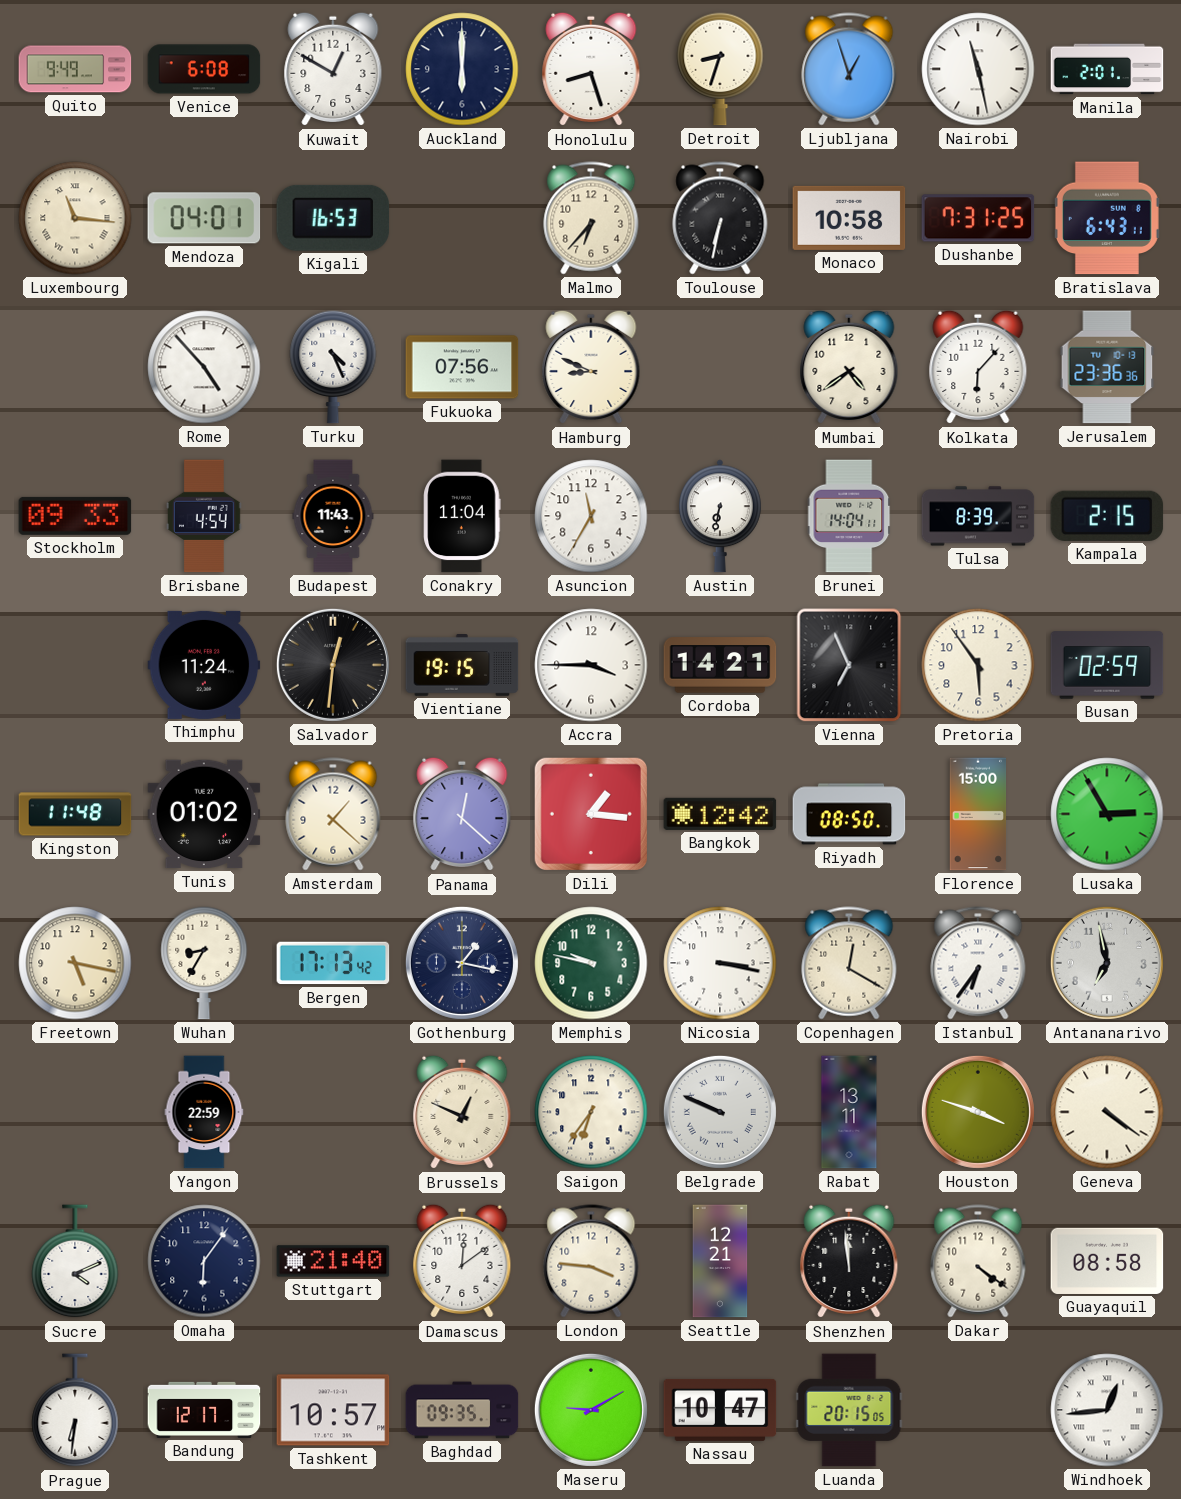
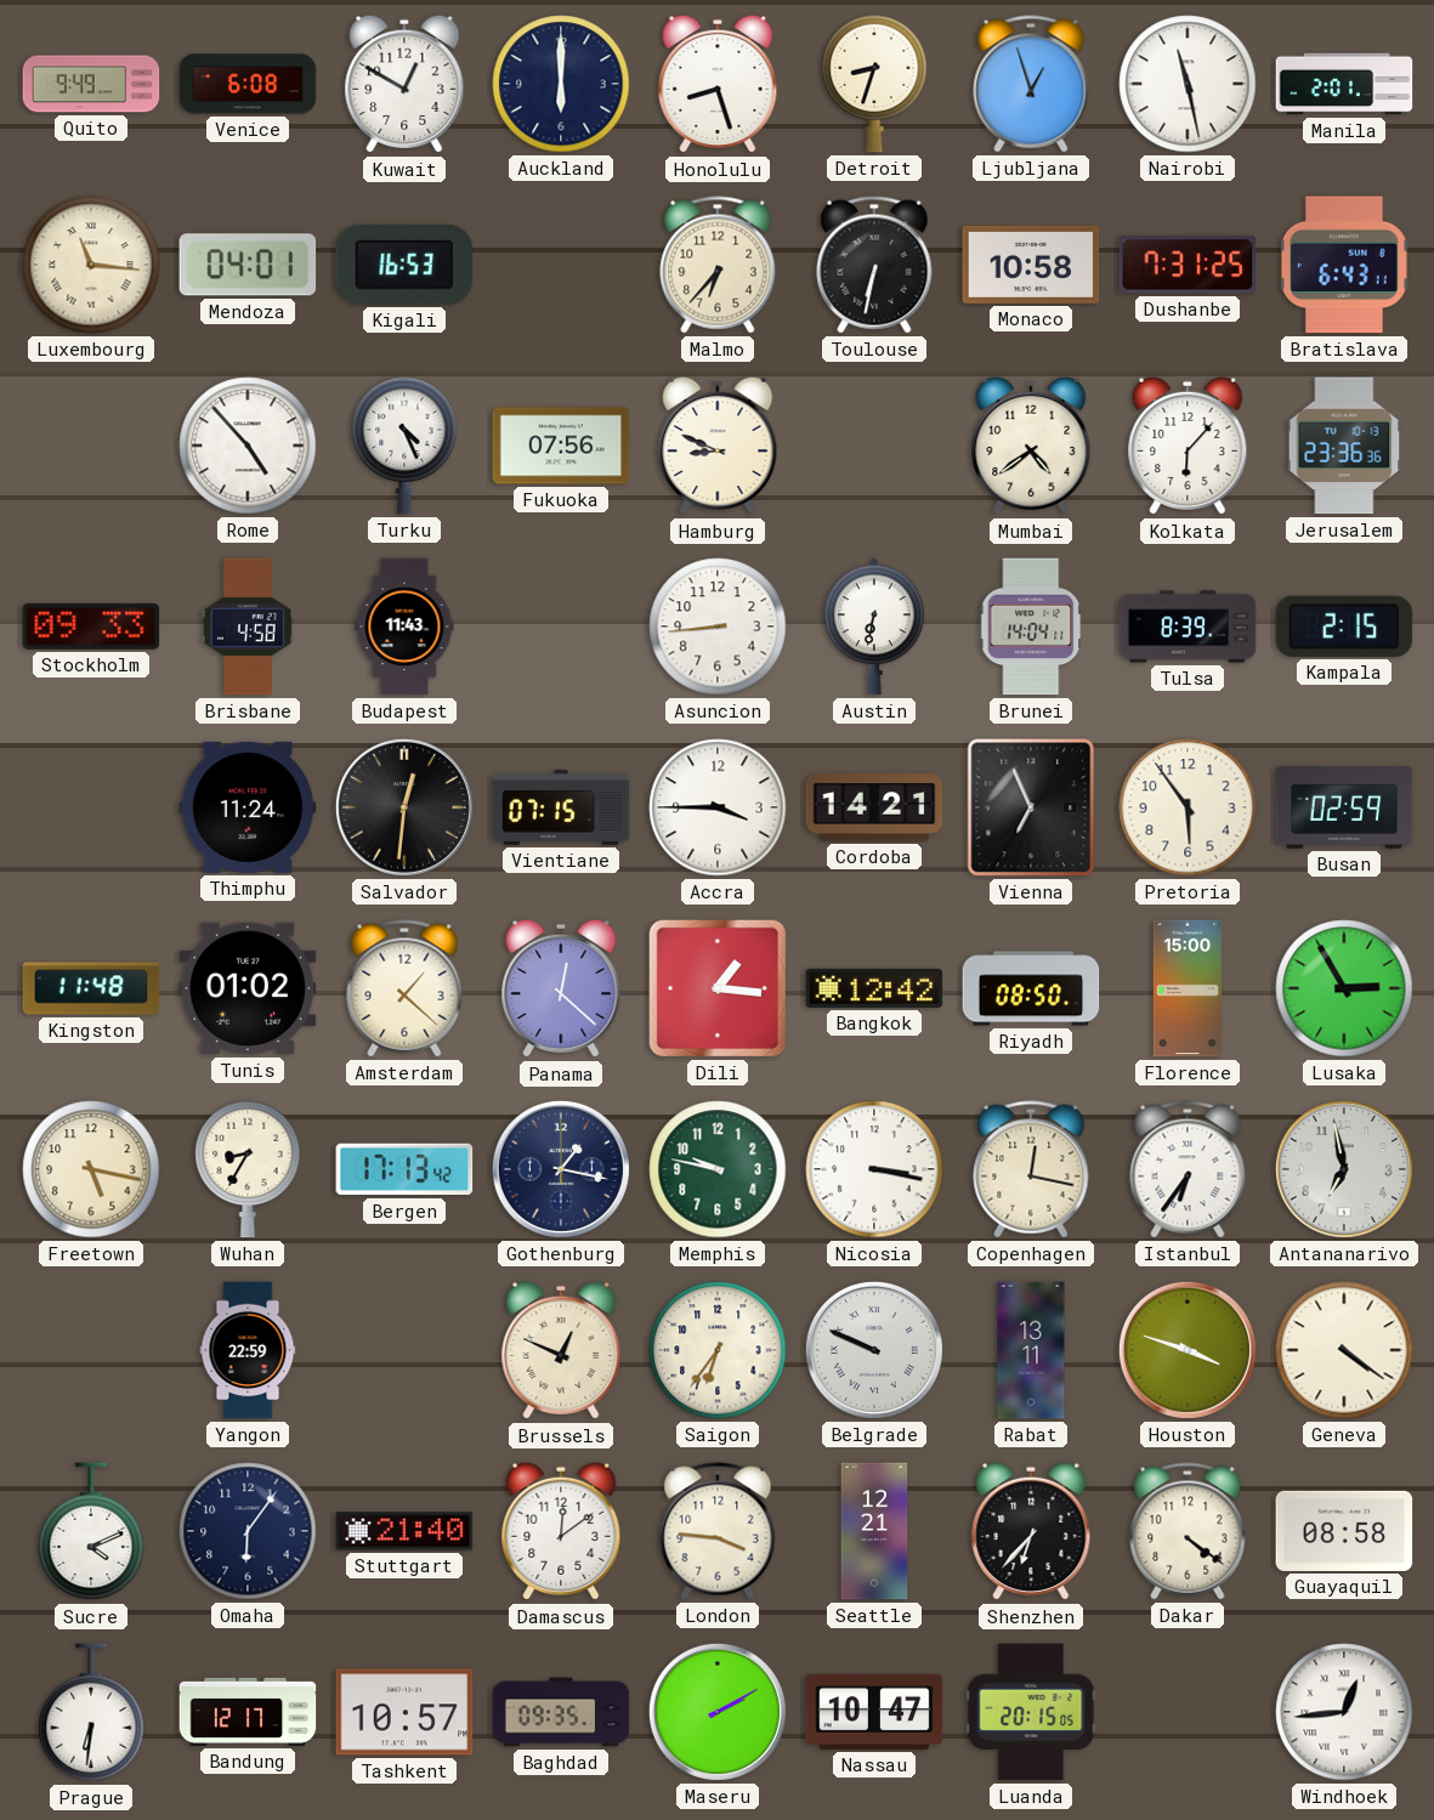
Brisbane: 4:54 -> 4:58
Conakry: 11:04 -> none
Asuncion: 11:35 -> 8:44
Vientiane: 19:15 -> 07:15
Copenhagen: 12:20 -> 12:17
Shenzhen: 11:59 -> 6:37
Maseru: 9:10 -> 2:10
